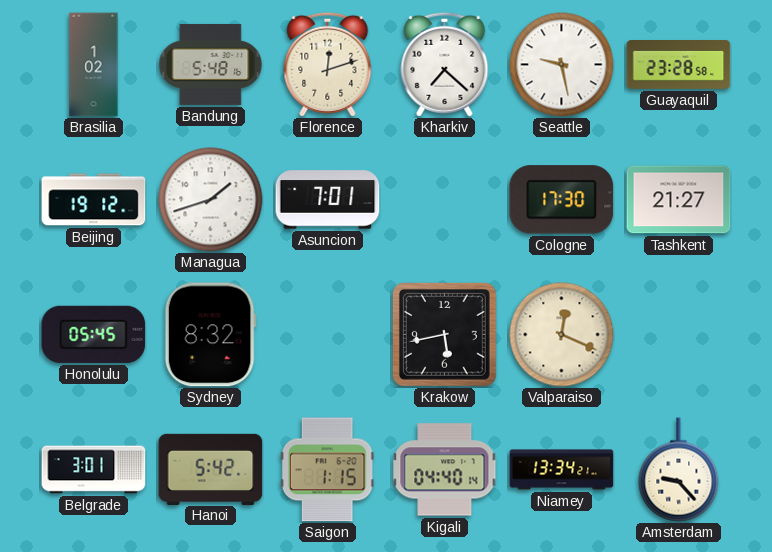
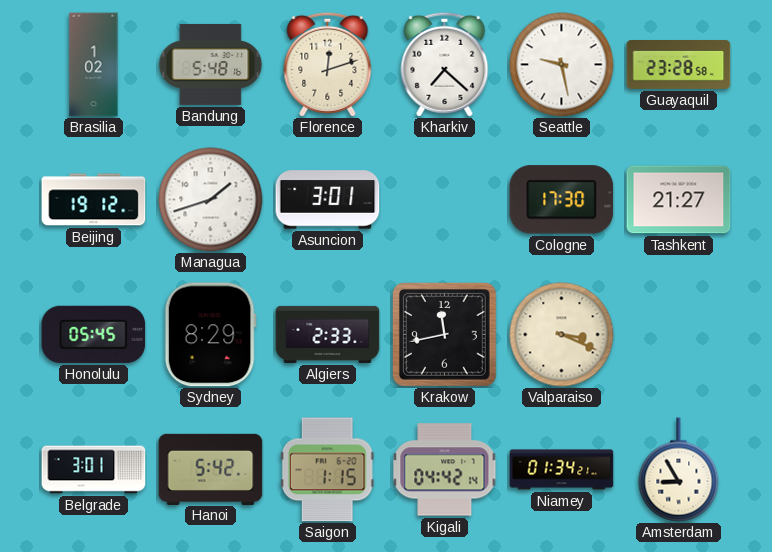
Asuncion: 7:01 -> 3:01
Sydney: 8:32 -> 8:29
Algiers: none -> 2:33
Krakow: 5:43 -> 11:43
Valparaiso: 12:19 -> 3:19
Kigali: 04:40 -> 04:42
Niamey: 13:34 -> 01:34
Amsterdam: 9:23 -> 8:55
